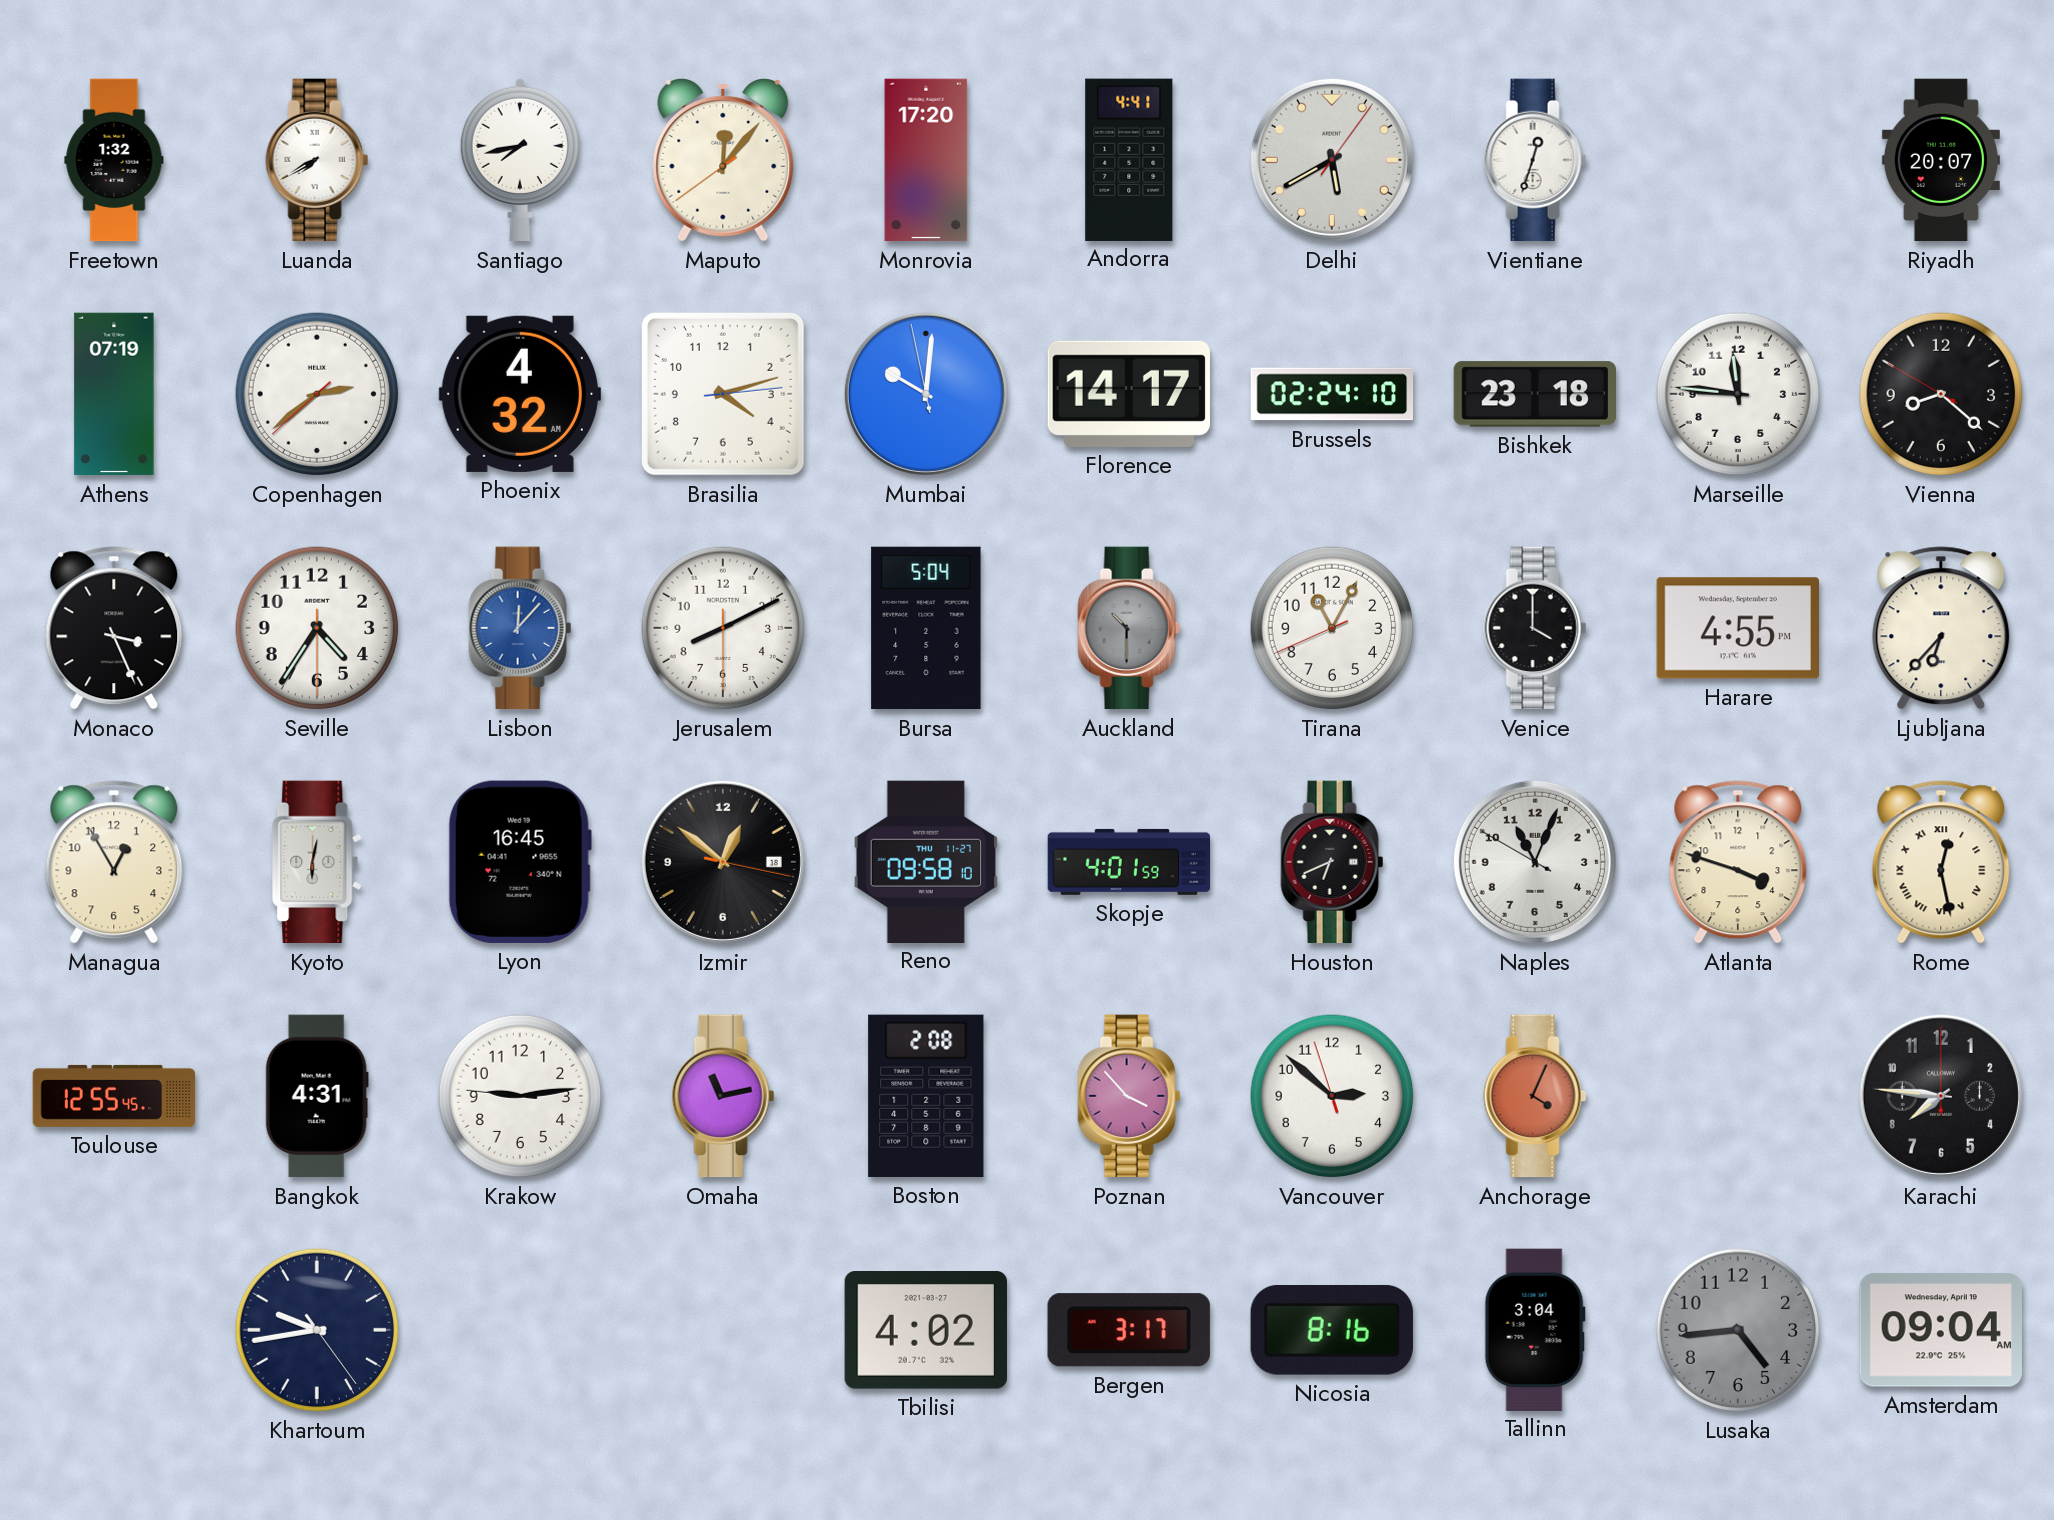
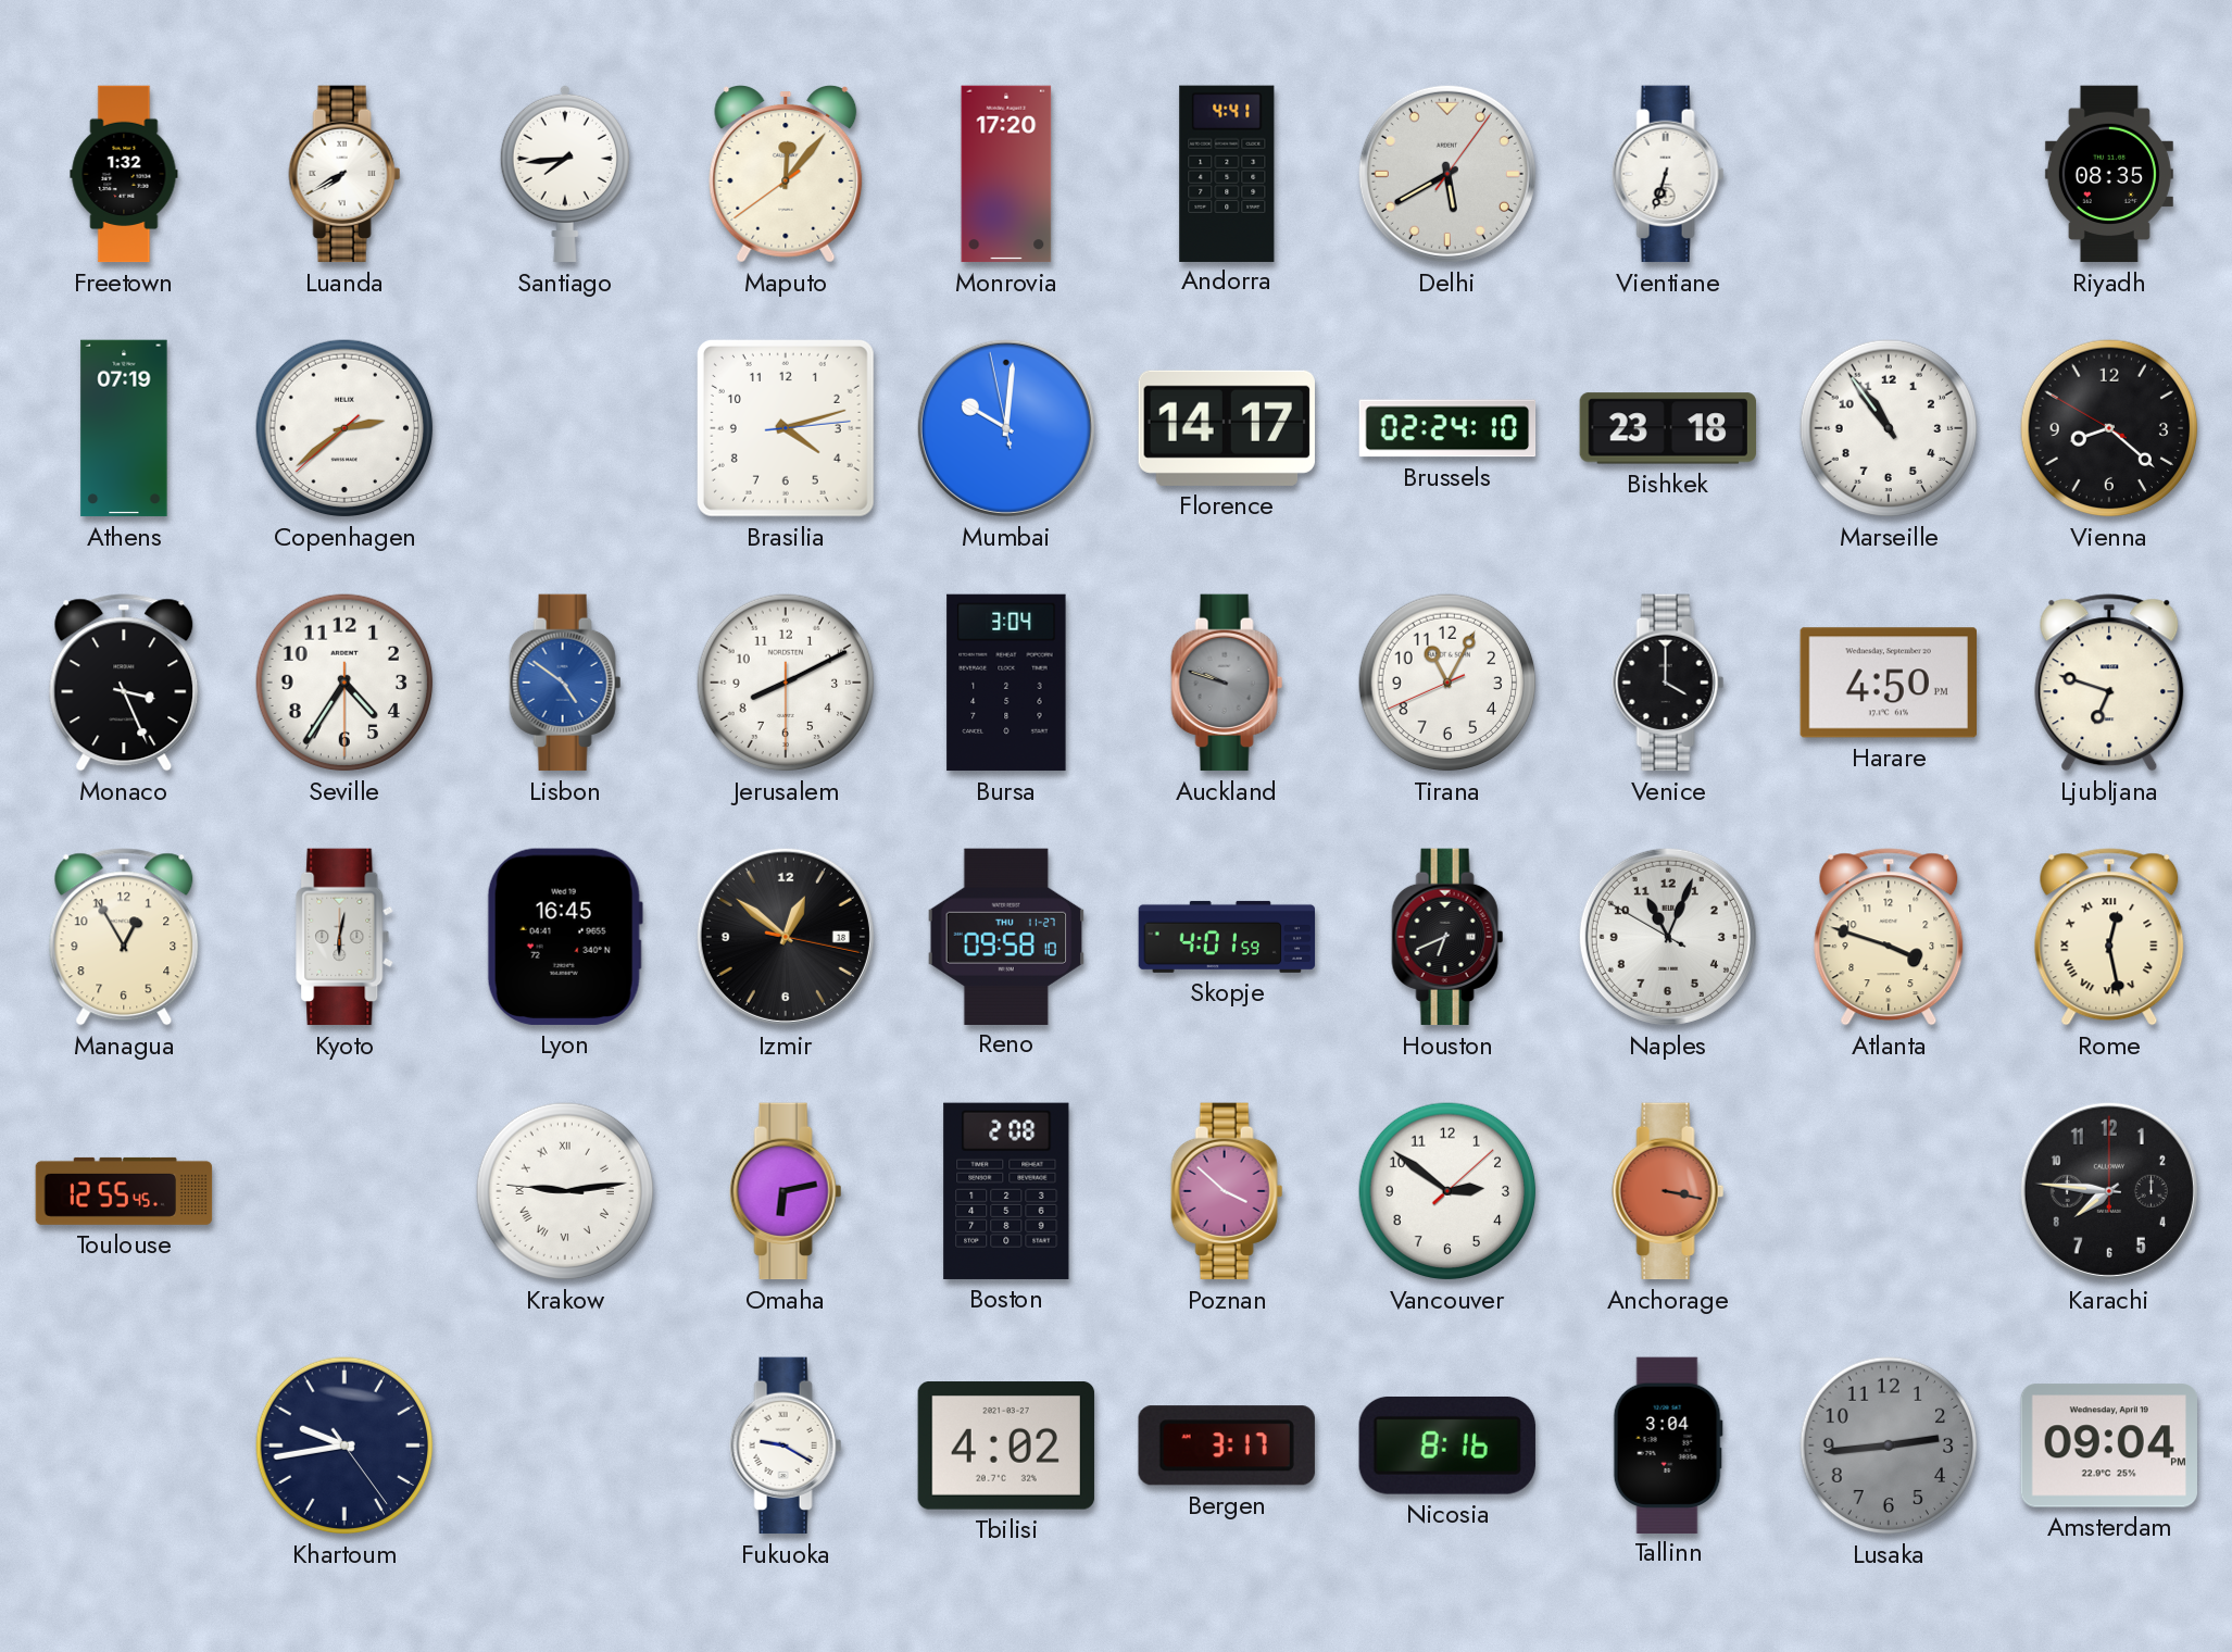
Santiago: 7:43 -> 7:44
Vientiane: 12:33 -> 6:33
Riyadh: 20:07 -> 08:35
Phoenix: 4:32 -> none
Marseille: 11:46 -> 10:54
Lisbon: 12:07 -> 4:51
Bursa: 5:04 -> 3:04
Auckland: 10:30 -> 9:48
Harare: 4:55 -> 4:50
Ljubljana: 6:37 -> 6:48
Bangkok: 4:31 -> none
Krakow numerals: Arabic -> Roman
Omaha: 11:13 -> 6:13
Poznan: 3:53 -> 3:52
Vancouver: 2:51:57 -> 2:51:08
Anchorage: 4:04 -> 3:17
Fukuoka: none -> 9:20
Lusaka: 4:44 -> 2:44
Amsterdam: 09:04 AM -> 09:04 PM
